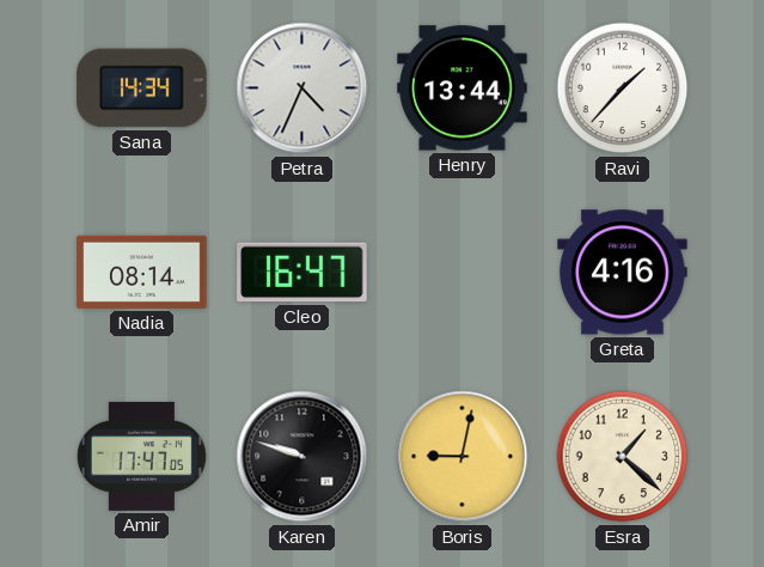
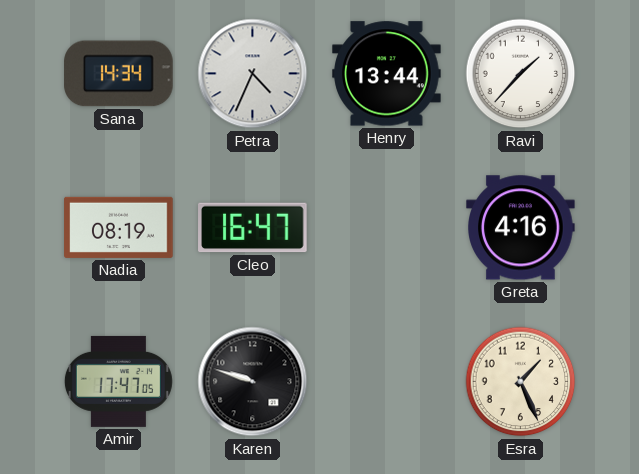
Nadia: 08:14 -> 08:19
Boris: 9:02 -> none
Esra: 1:22 -> 1:26
